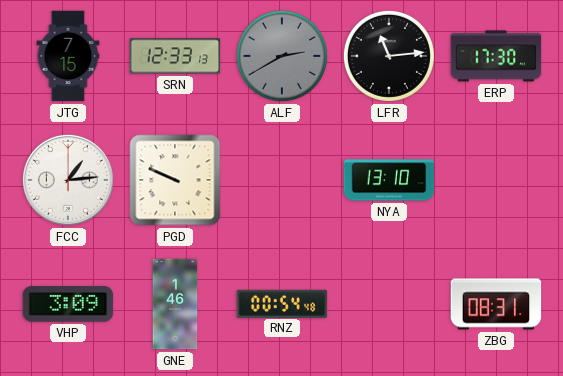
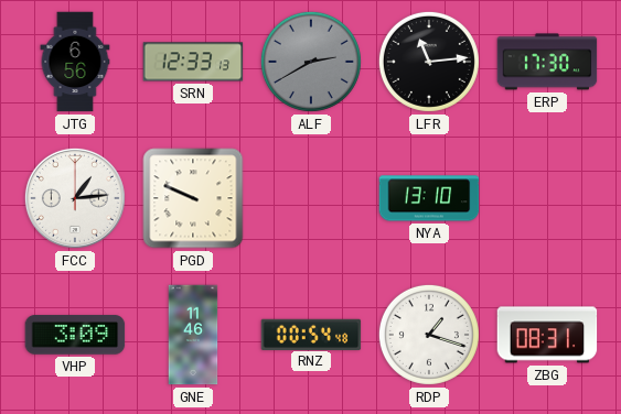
JTG: 7:15 -> 6:56
GNE: 1:46 -> 11:46
RDP: none -> 1:18
